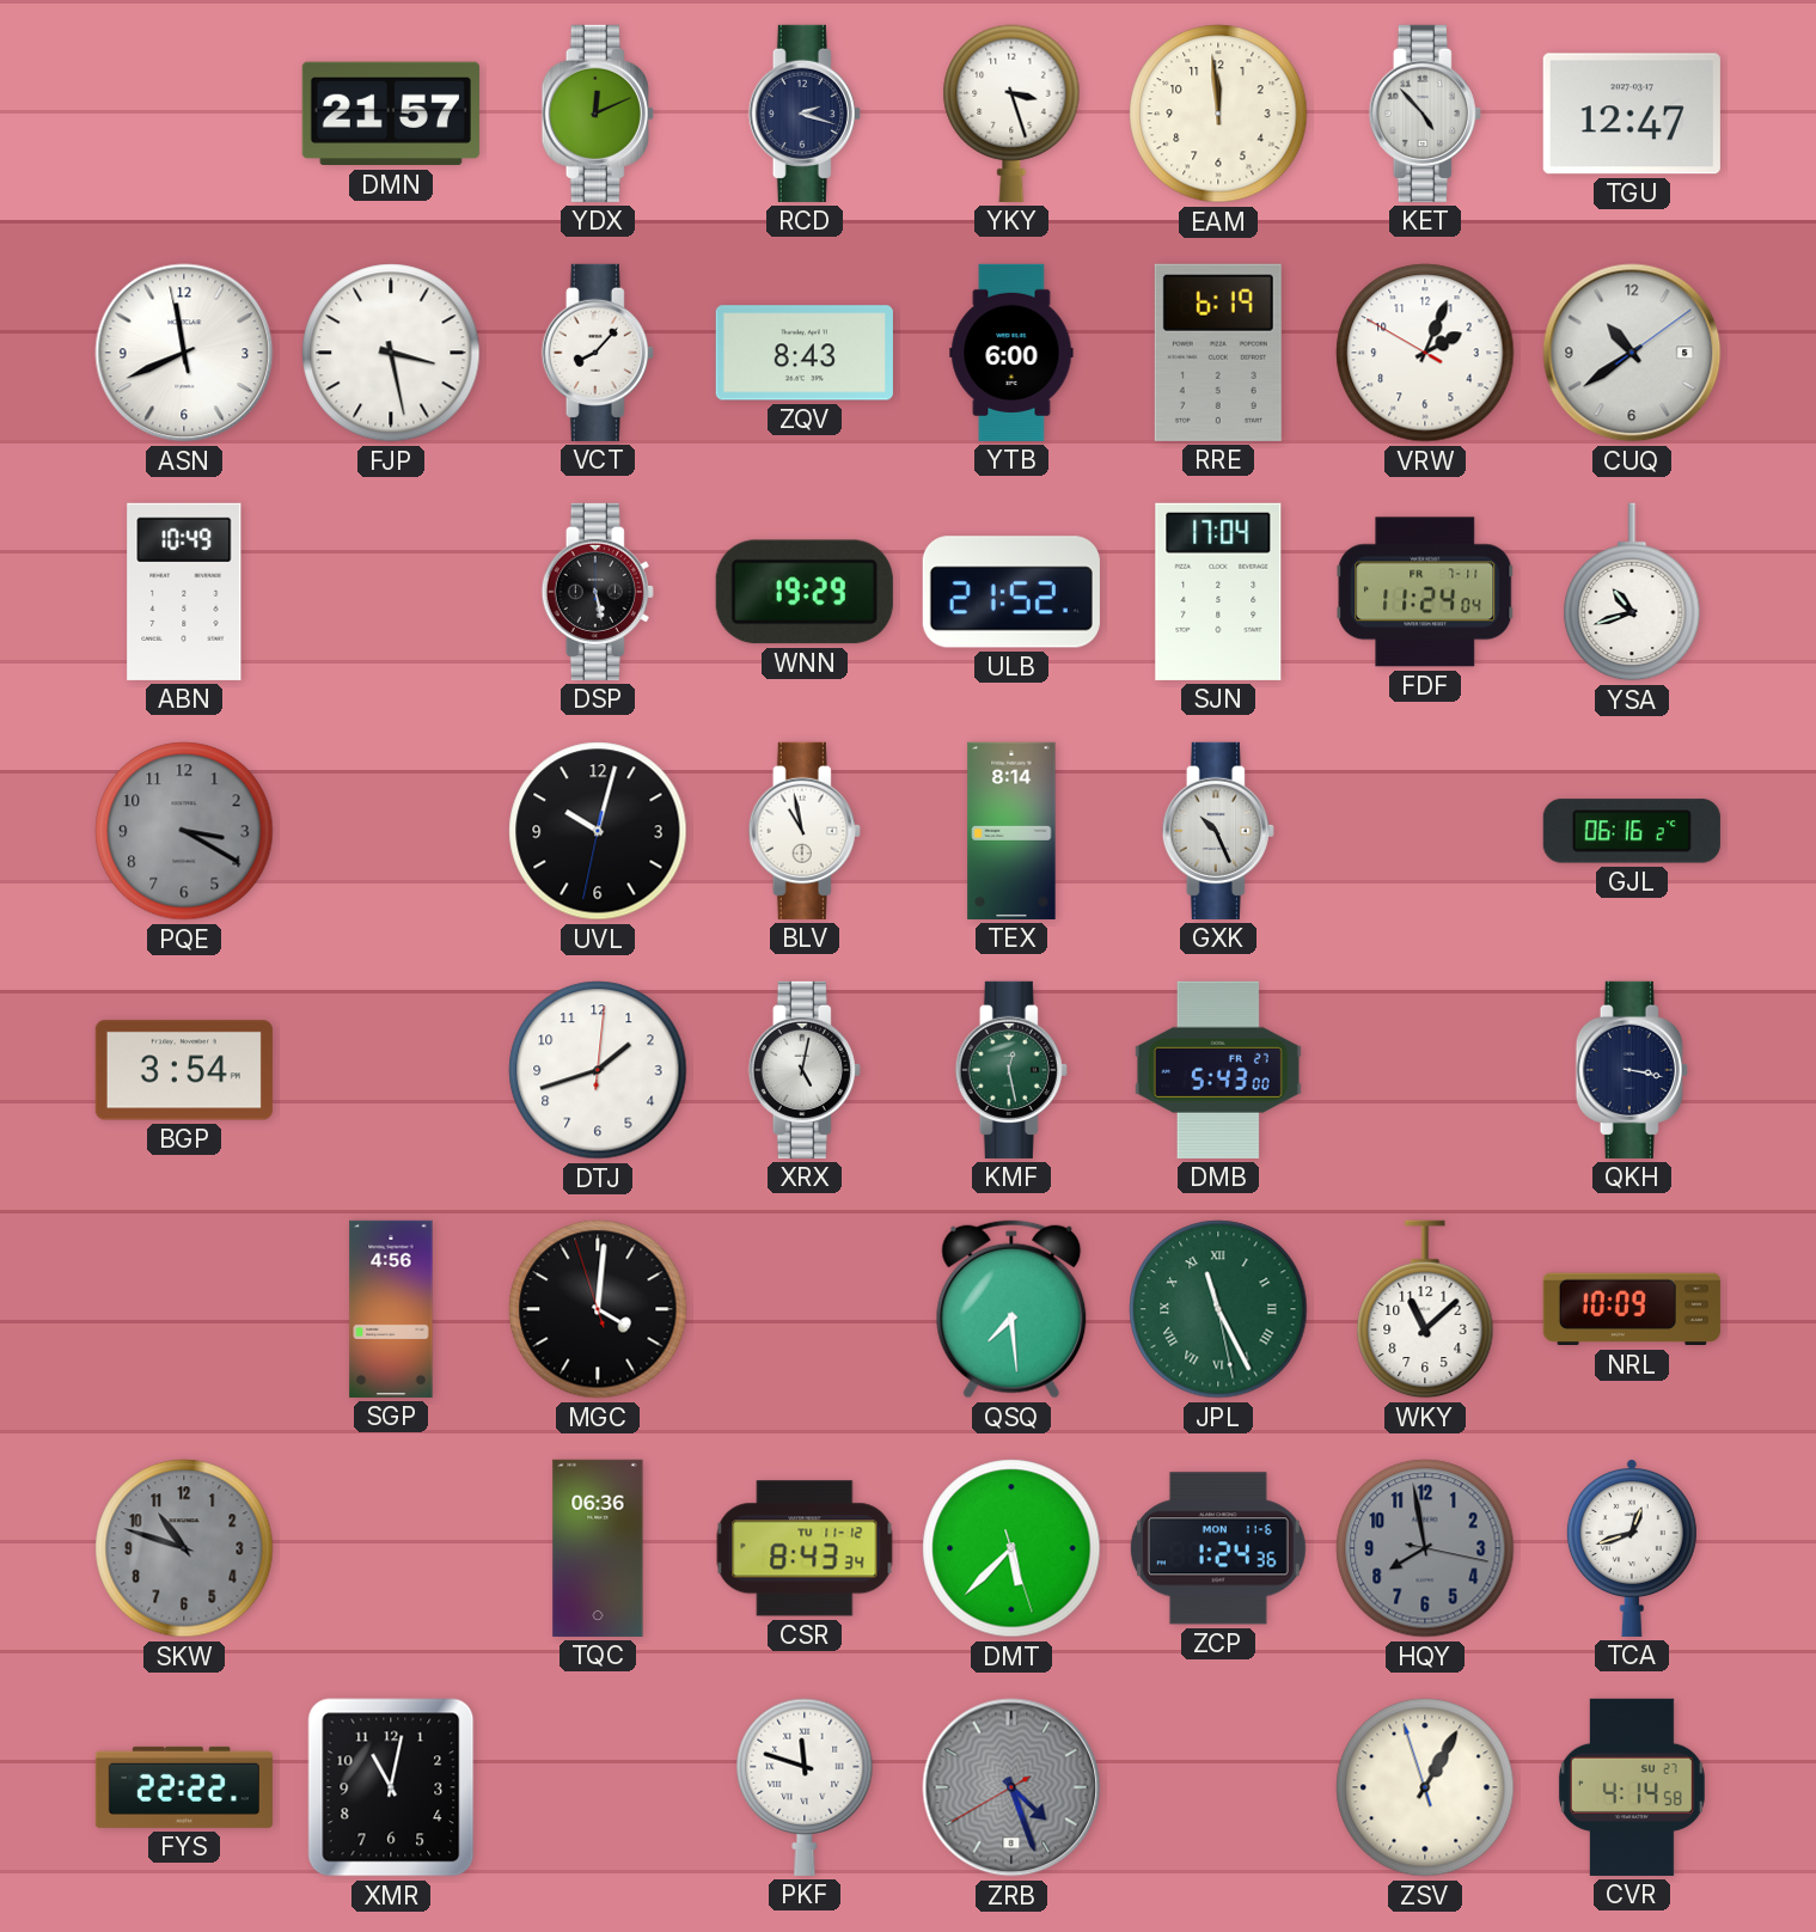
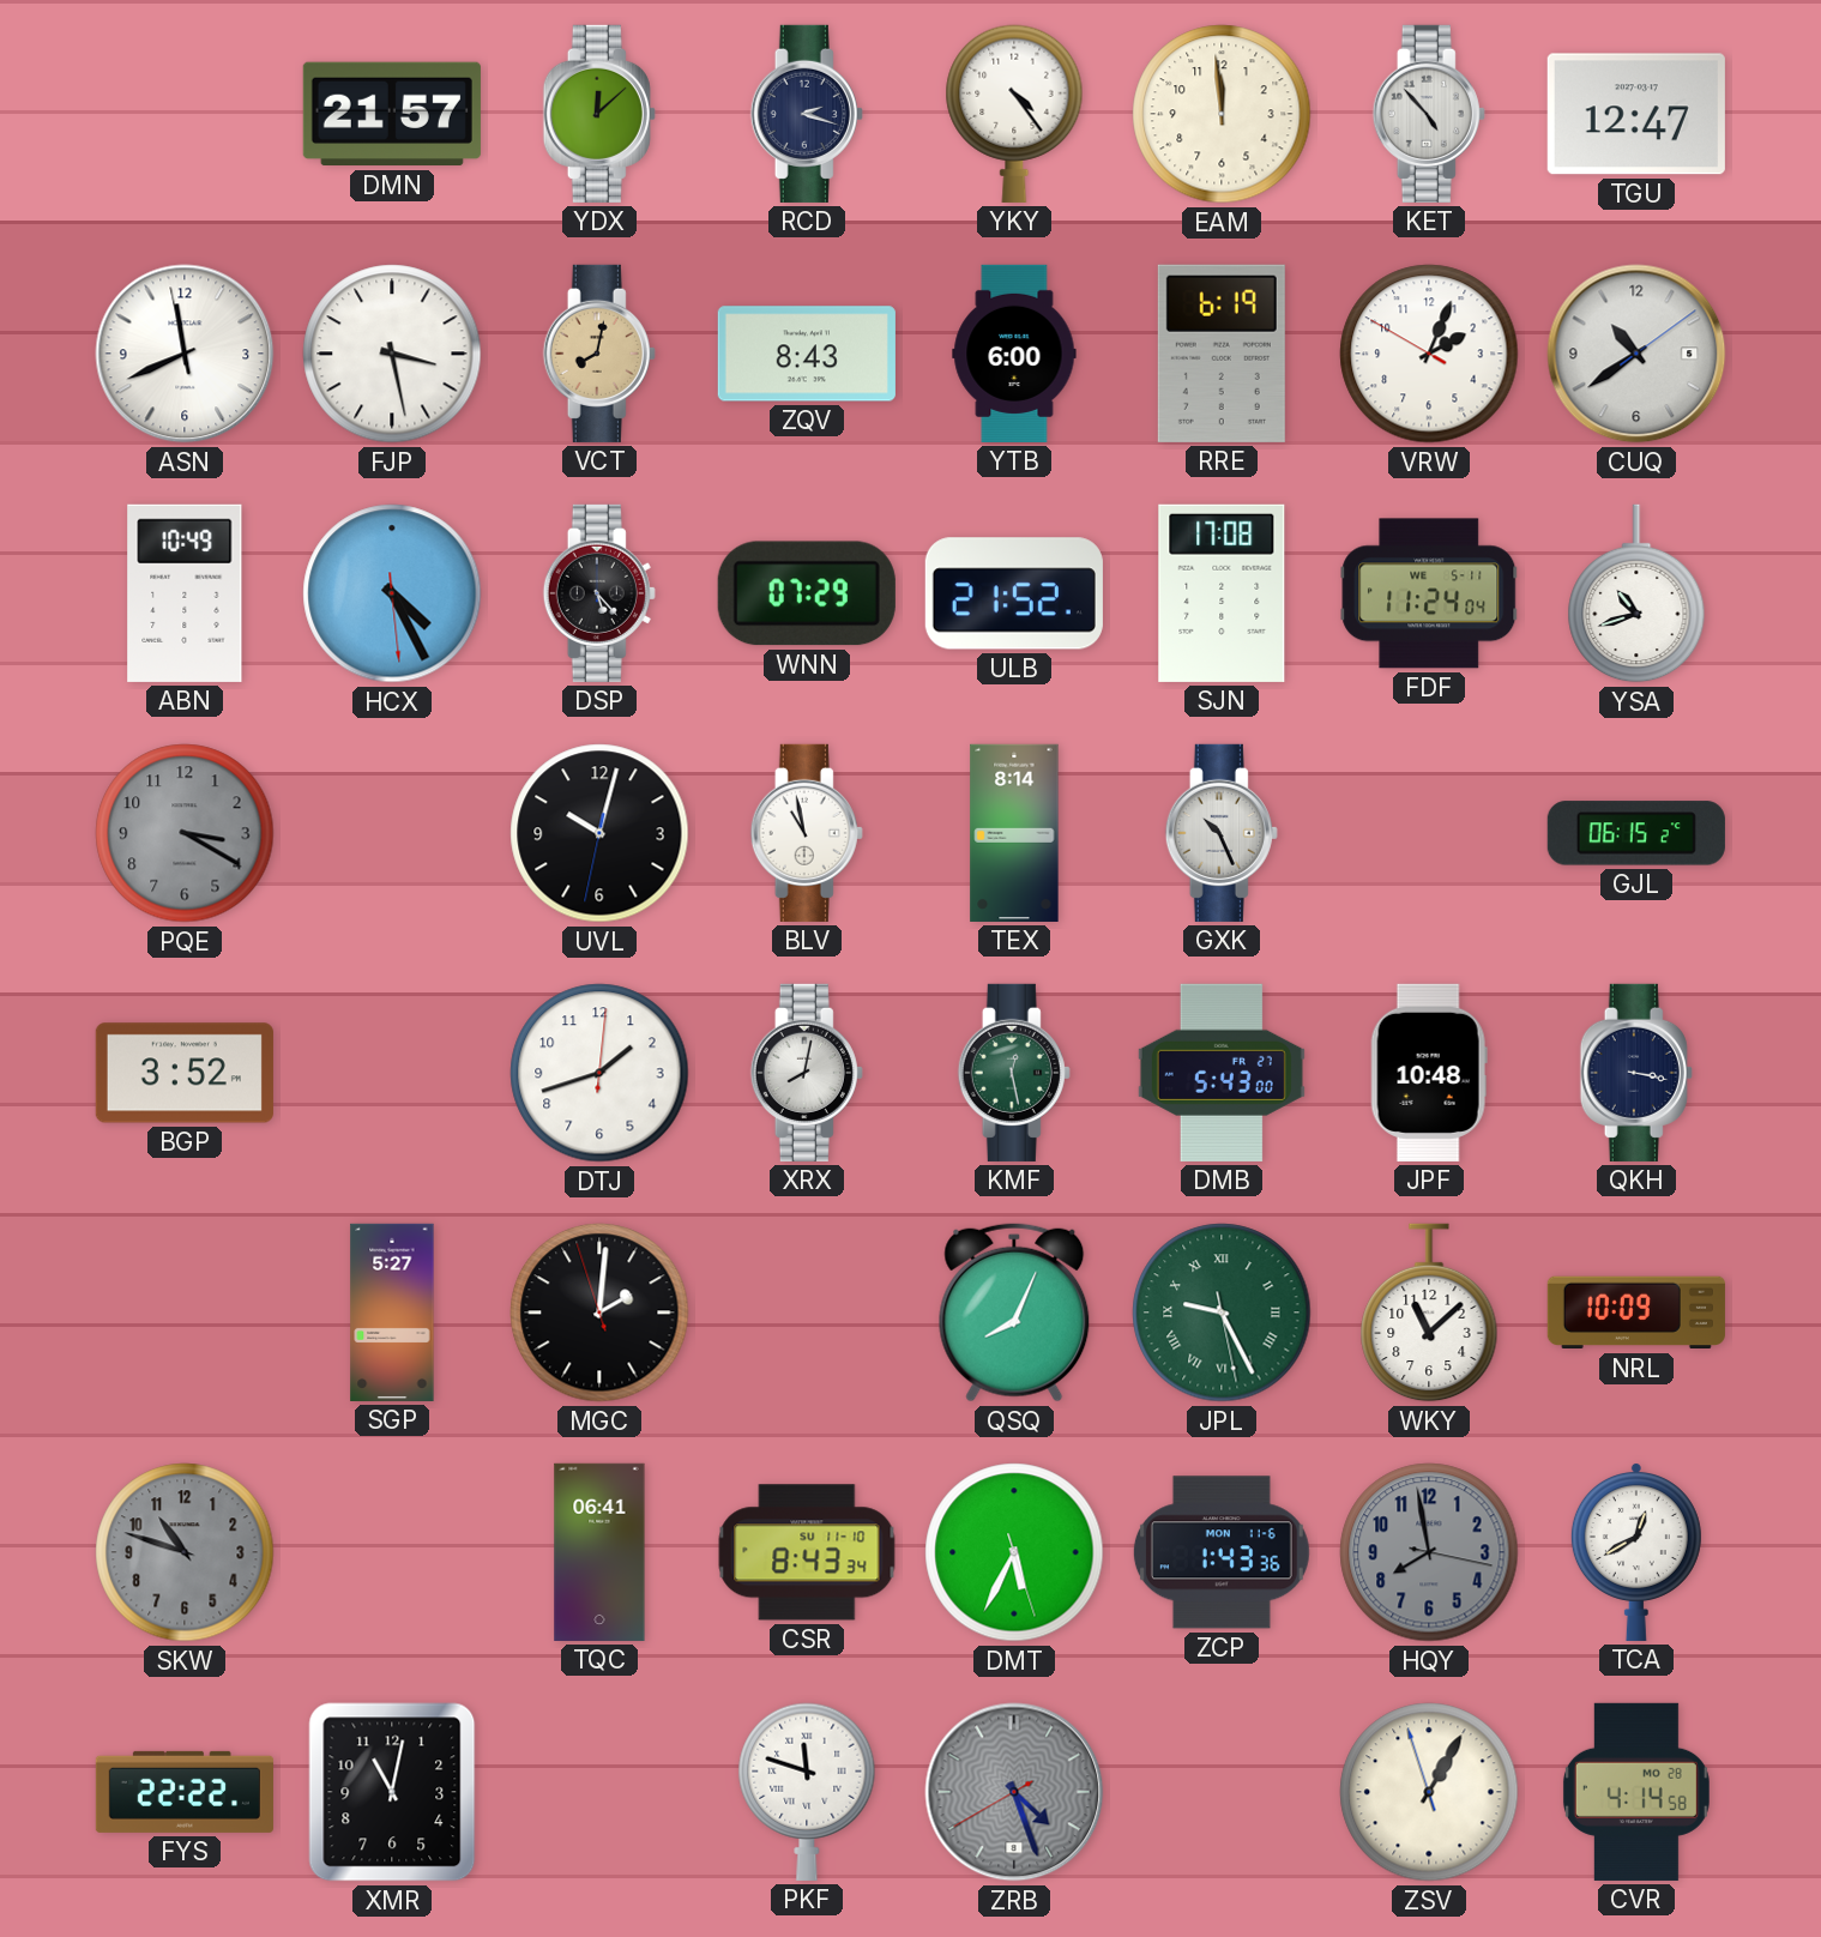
YDX: 12:11 -> 12:08
YKY: 3:27 -> 4:24
VCT: 8:07 -> 8:02
VCT dial: white -> champagne
HCX: none -> 4:25
DSP: 5:28 -> 5:23
WNN: 19:29 -> 07:29
SJN: 17:04 -> 17:08
FDF date: FR 7-11 -> WE 5-11
GJL: 06:16 -> 06:15
BGP: 3:54 -> 3:52
XRX: 5:02 -> 8:02
JPF: none -> 10:48
SGP: 4:56 -> 5:27
MGC: 4:00 -> 2:00
QSQ: 7:29 -> 8:04
JPL: 11:25 -> 9:25
TQC: 06:36 -> 06:41
CSR date: TU 11-12 -> SU 11-10
DMT: 5:37 -> 5:34
ZCP: 1:24 -> 1:43
TCA: 12:42 -> 12:40
CVR date: SU 27 -> MO 28
